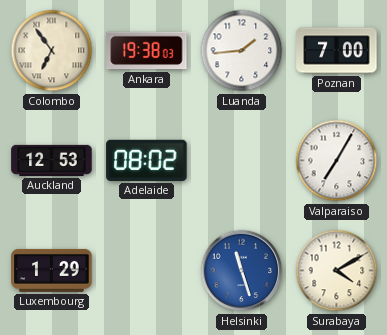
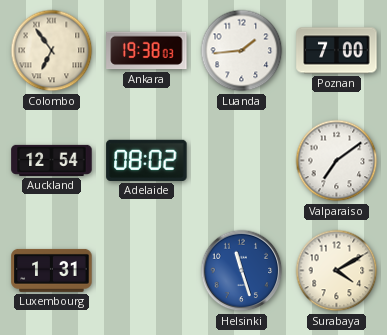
Auckland: 12:53 -> 12:54
Valparaiso: 7:05 -> 7:09
Luxembourg: 1:29 -> 1:31
